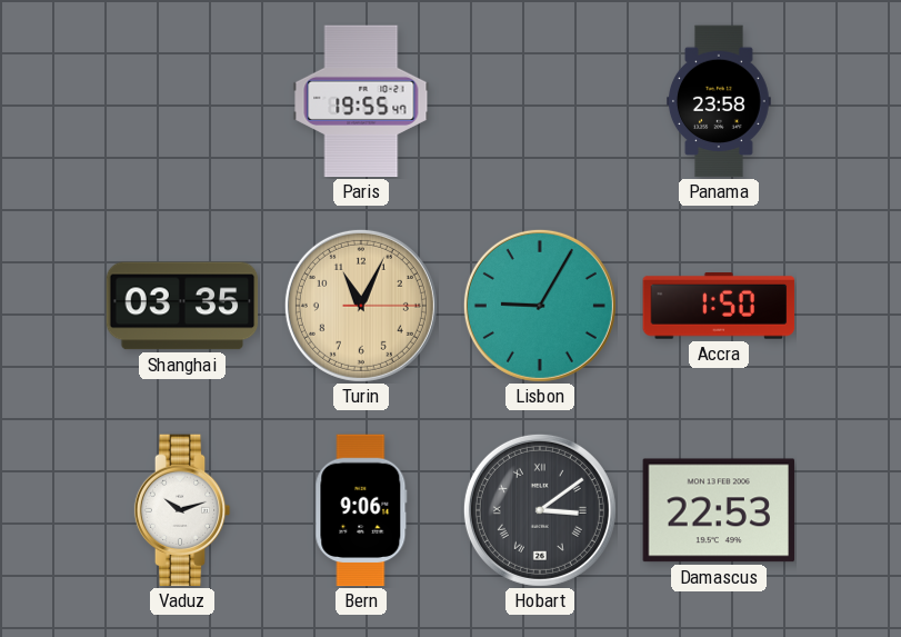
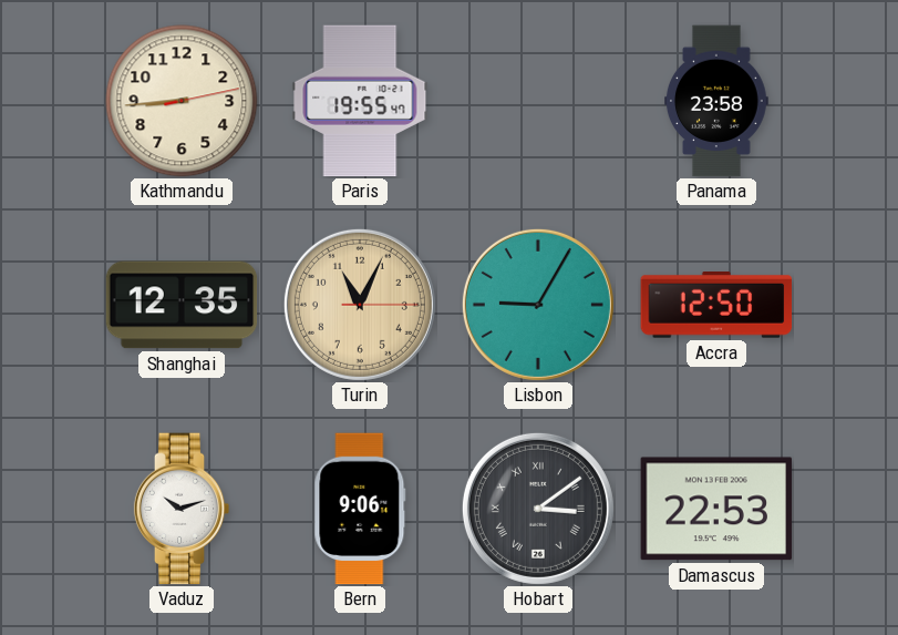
Kathmandu: none -> 8:44
Shanghai: 03:35 -> 12:35
Accra: 1:50 -> 12:50
